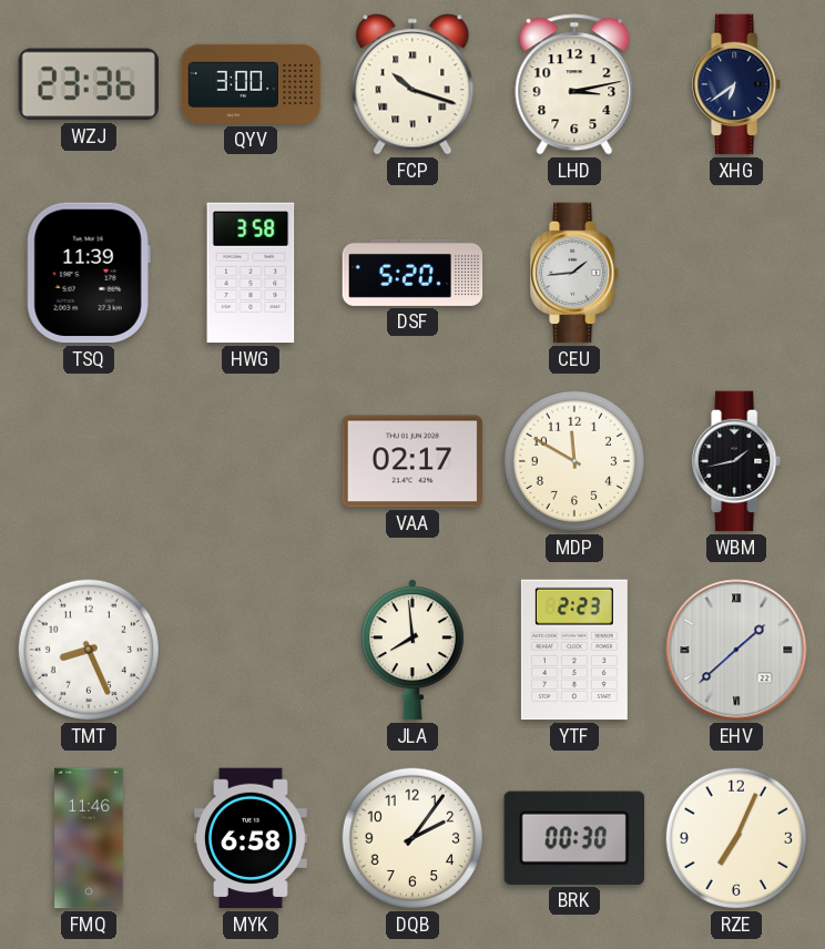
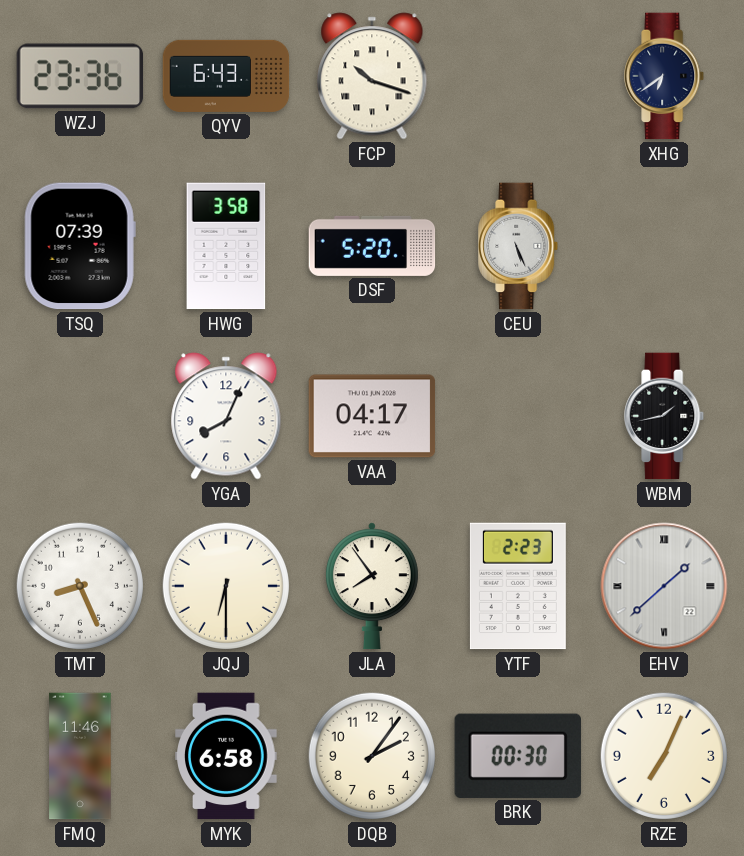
QYV: 3:00 -> 6:43
LHD: 3:13 -> none
TSQ: 11:39 -> 07:39
CEU: 1:44 -> 5:26
YGA: none -> 8:04
VAA: 02:17 -> 04:17
MDP: 11:50 -> none
JQJ: none -> 6:30
JLA: 7:59 -> 7:54
